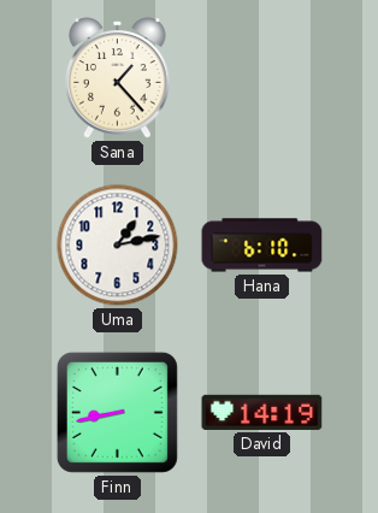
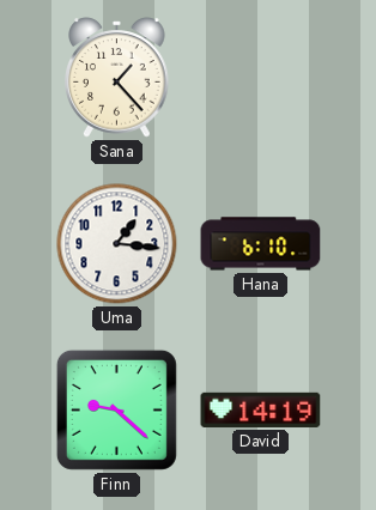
Uma: 1:13 -> 1:16
Finn: 8:43 -> 9:22
